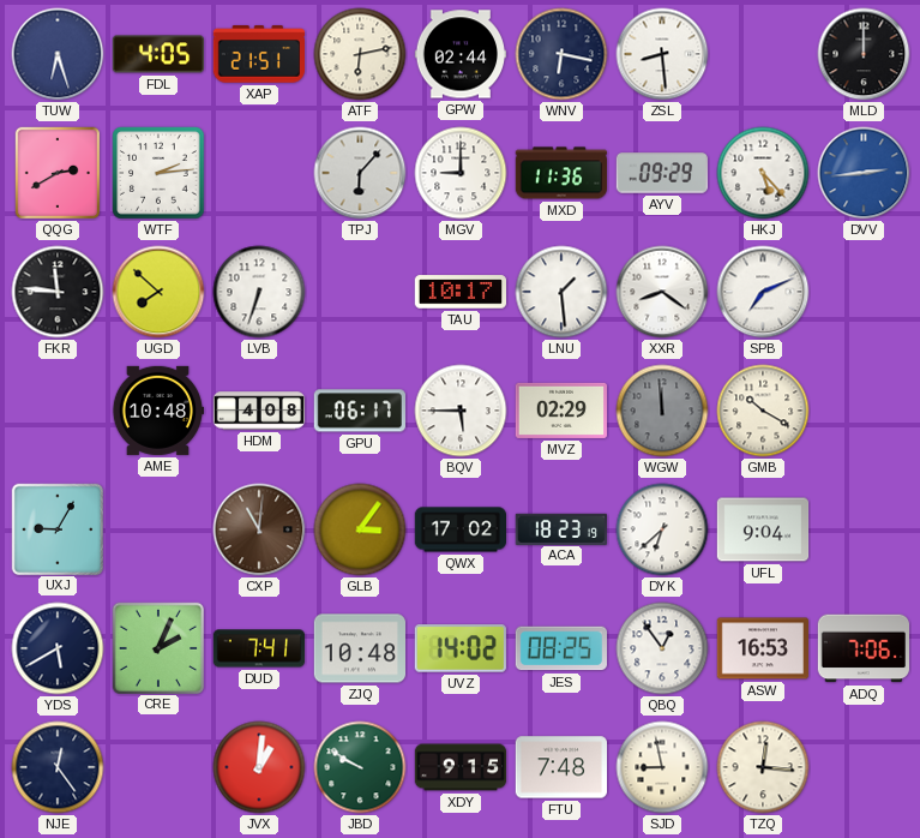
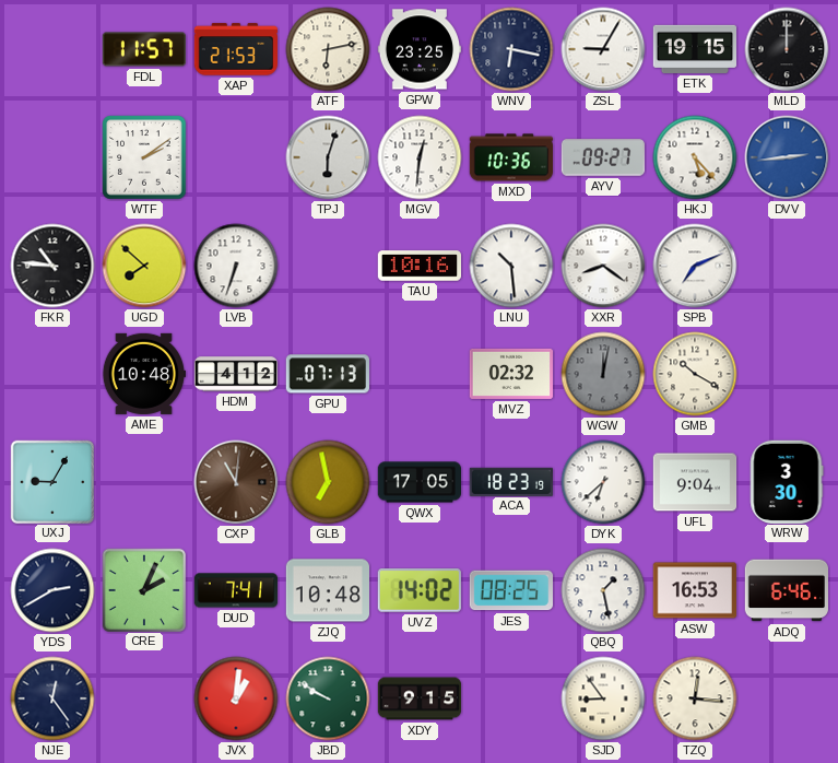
TUW: 6:27 -> none
FDL: 4:05 -> 11:57
XAP: 21:51 -> 21:53
GPW: 02:44 -> 23:25
ZSL: 8:29 -> 9:05
ETK: none -> 19:15
QQG: 2:40 -> none
WTF: 2:14 -> 2:09
TPJ: 6:07 -> 6:03
MGV: 9:00 -> 12:31
MXD: 11:36 -> 10:36
AYV: 09:29 -> 09:27
FKR: 11:46 -> 10:46
TAU: 10:17 -> 10:16
LNU: 1:29 -> 10:29
HDM: 4:08 -> 4:12
GPU: 06:17 -> 07:13
BQV: 5:45 -> none
MVZ: 02:29 -> 02:32
WGW: 11:59 -> 12:02
GLB: 3:06 -> 6:58
QWX: 17:02 -> 17:05
WRW: none -> 3:30
YDS: 5:40 -> 2:40
QBQ: 12:54 -> 1:28
ADQ: 7:06 -> 6:46
FTU: 7:48 -> none
SJD: 8:58 -> 8:54
